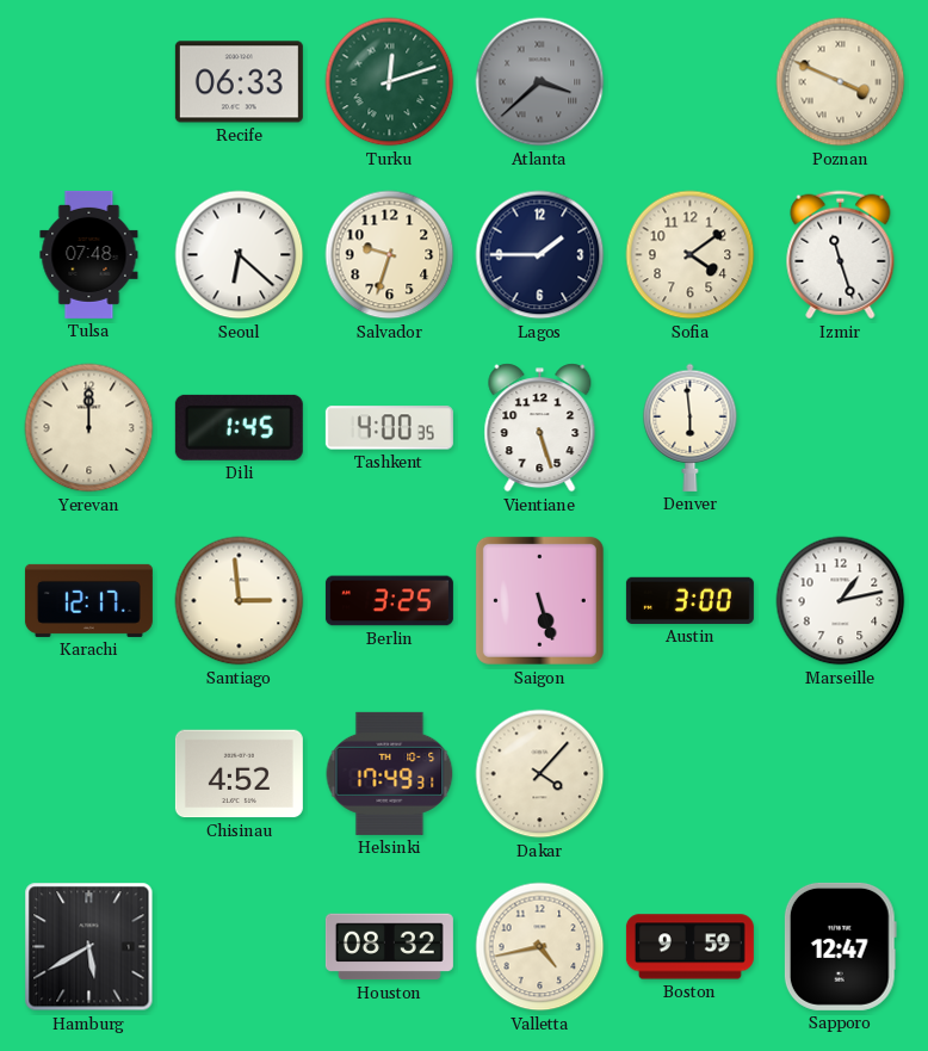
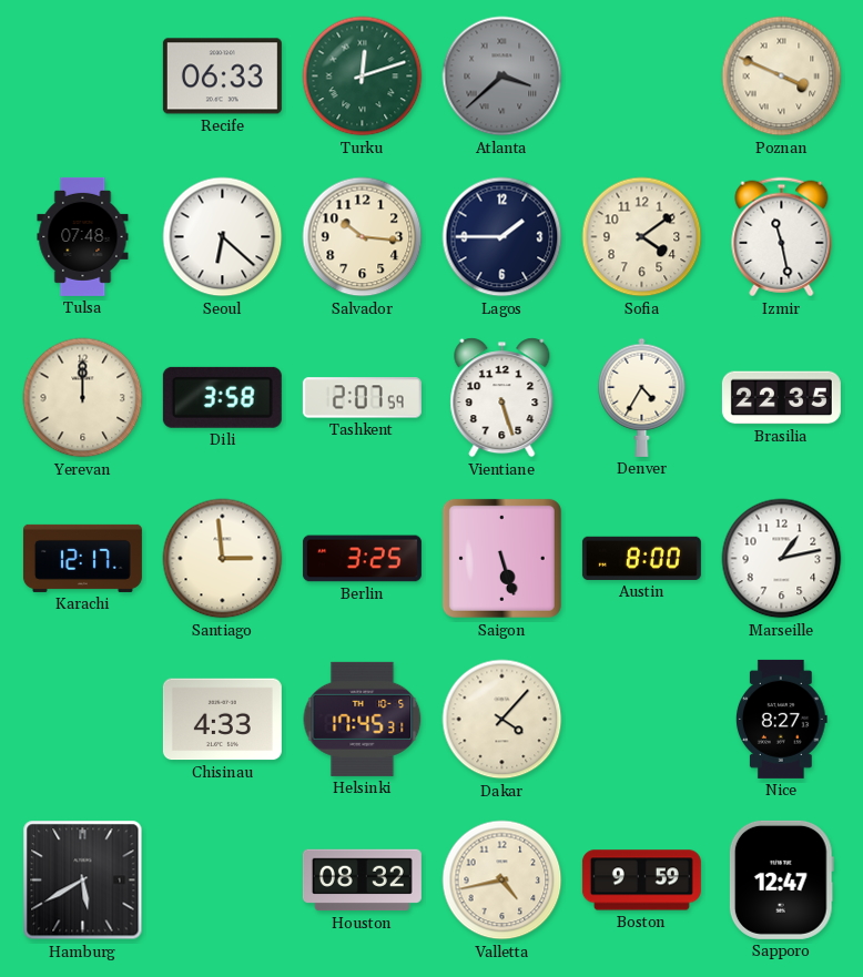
Salvador: 9:33 -> 10:16
Izmir: 11:27 -> 11:28
Dili: 1:45 -> 3:58
Tashkent: 4:00 -> 2:07
Denver: 5:59 -> 4:35
Brasilia: none -> 22:35
Austin: 3:00 -> 8:00
Chisinau: 4:52 -> 4:33
Helsinki: 17:49 -> 17:45
Nice: none -> 8:27
